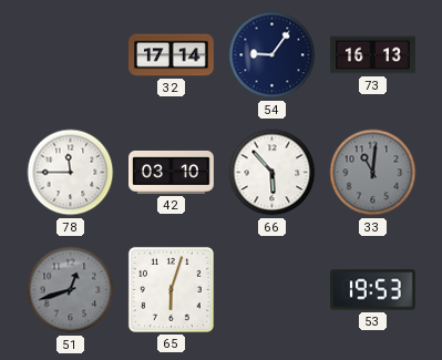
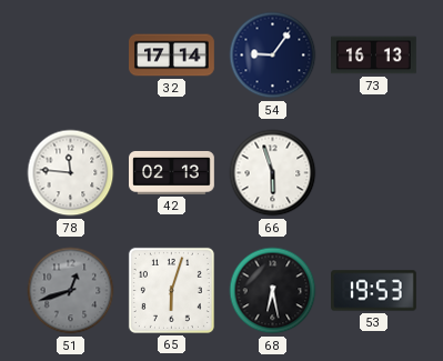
78: 11:45 -> 11:46
42: 03:10 -> 02:13
66: 5:53 -> 5:57
33: 11:01 -> none
68: none -> 6:28
